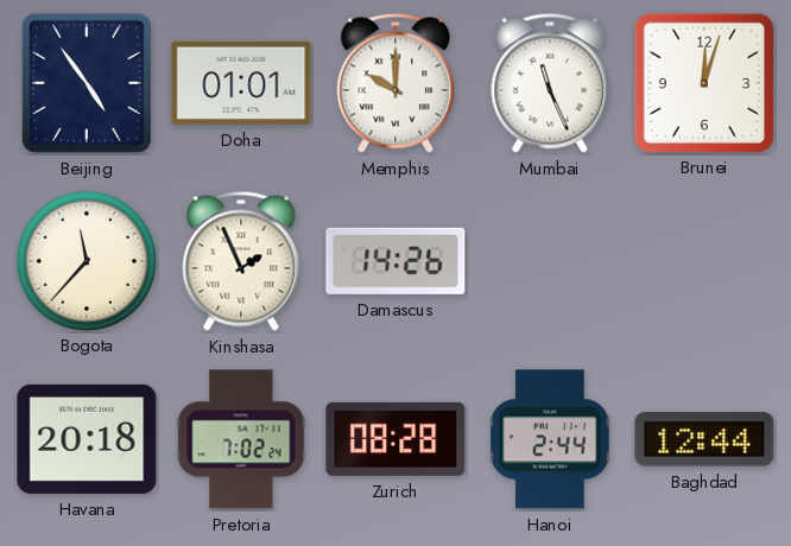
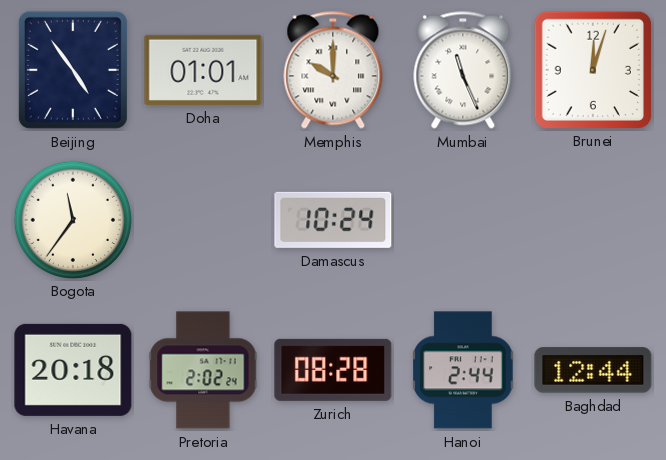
Bogota: 11:37 -> 11:36
Kinshasa: 1:56 -> none
Damascus: 14:26 -> 10:24
Pretoria: 7:02 -> 2:02
